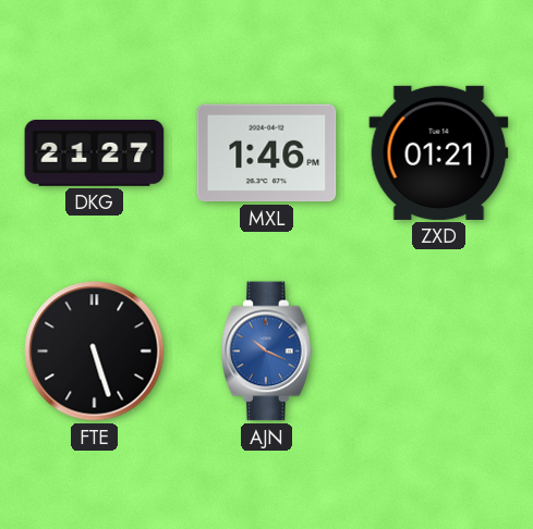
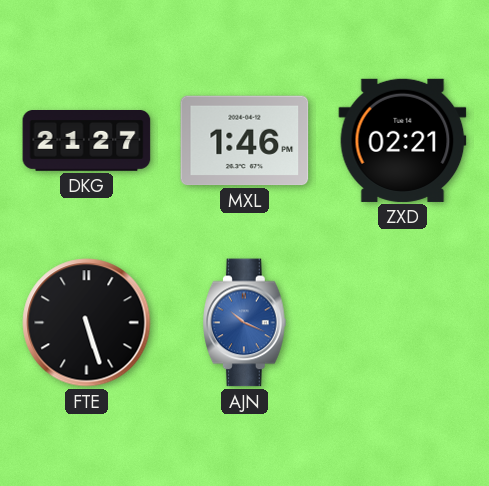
ZXD: 01:21 -> 02:21
